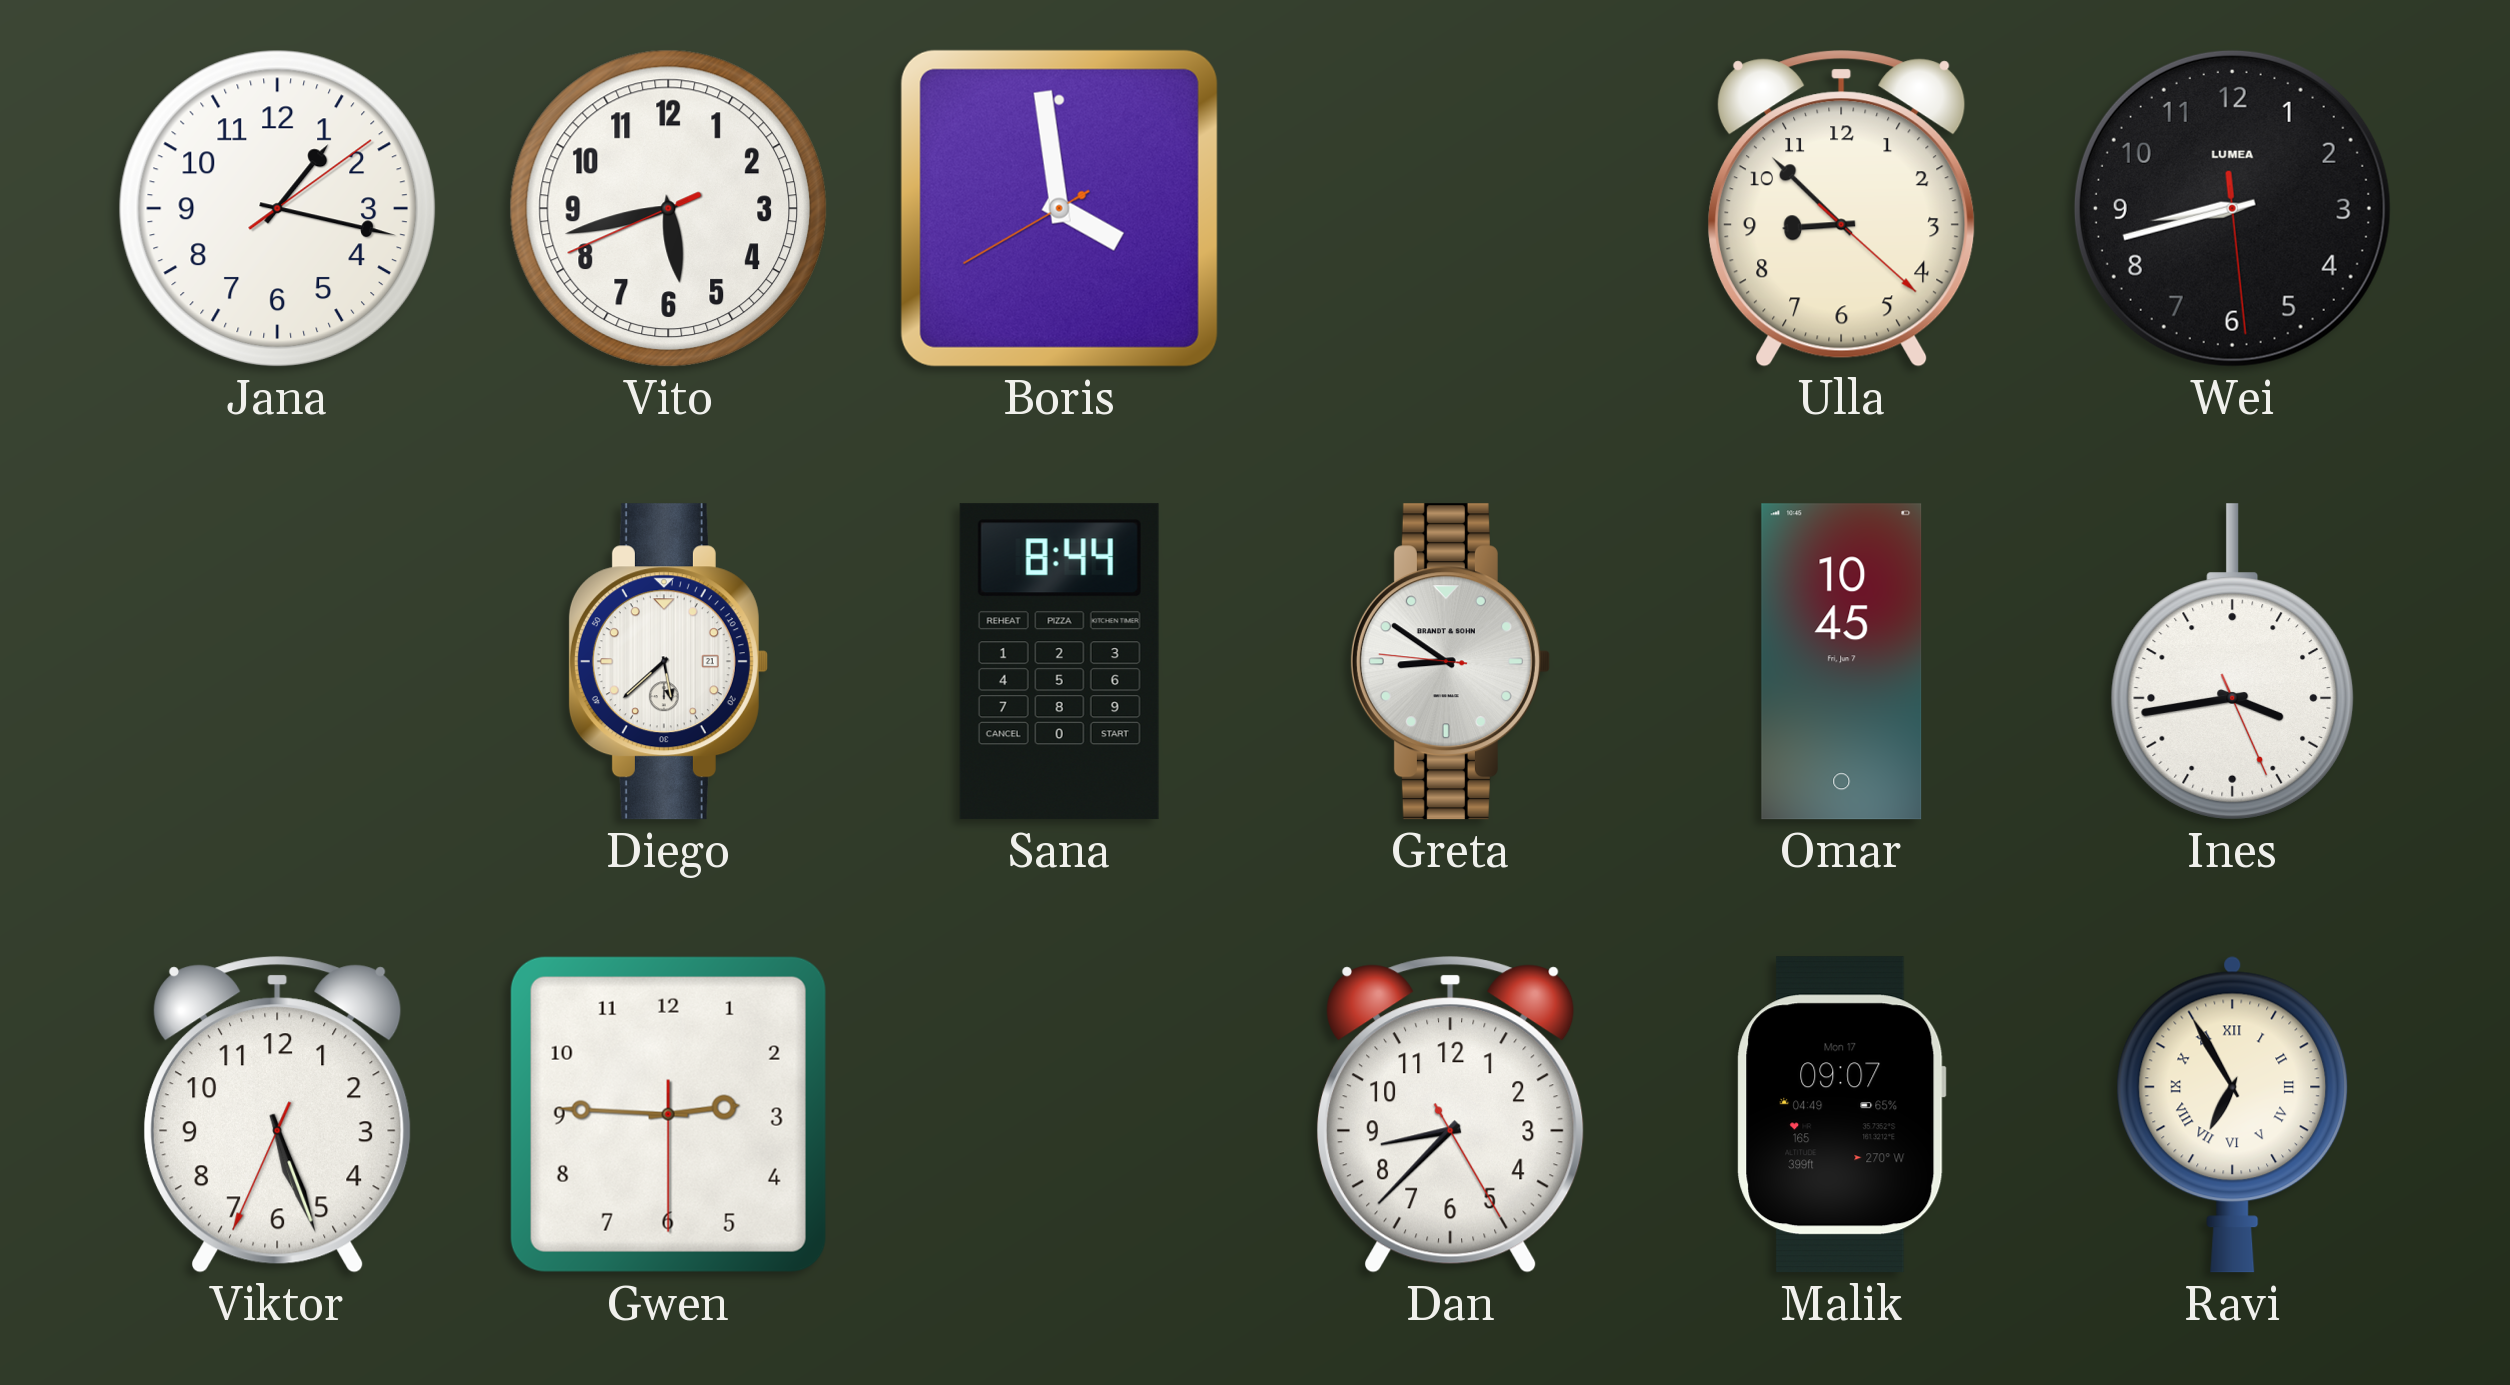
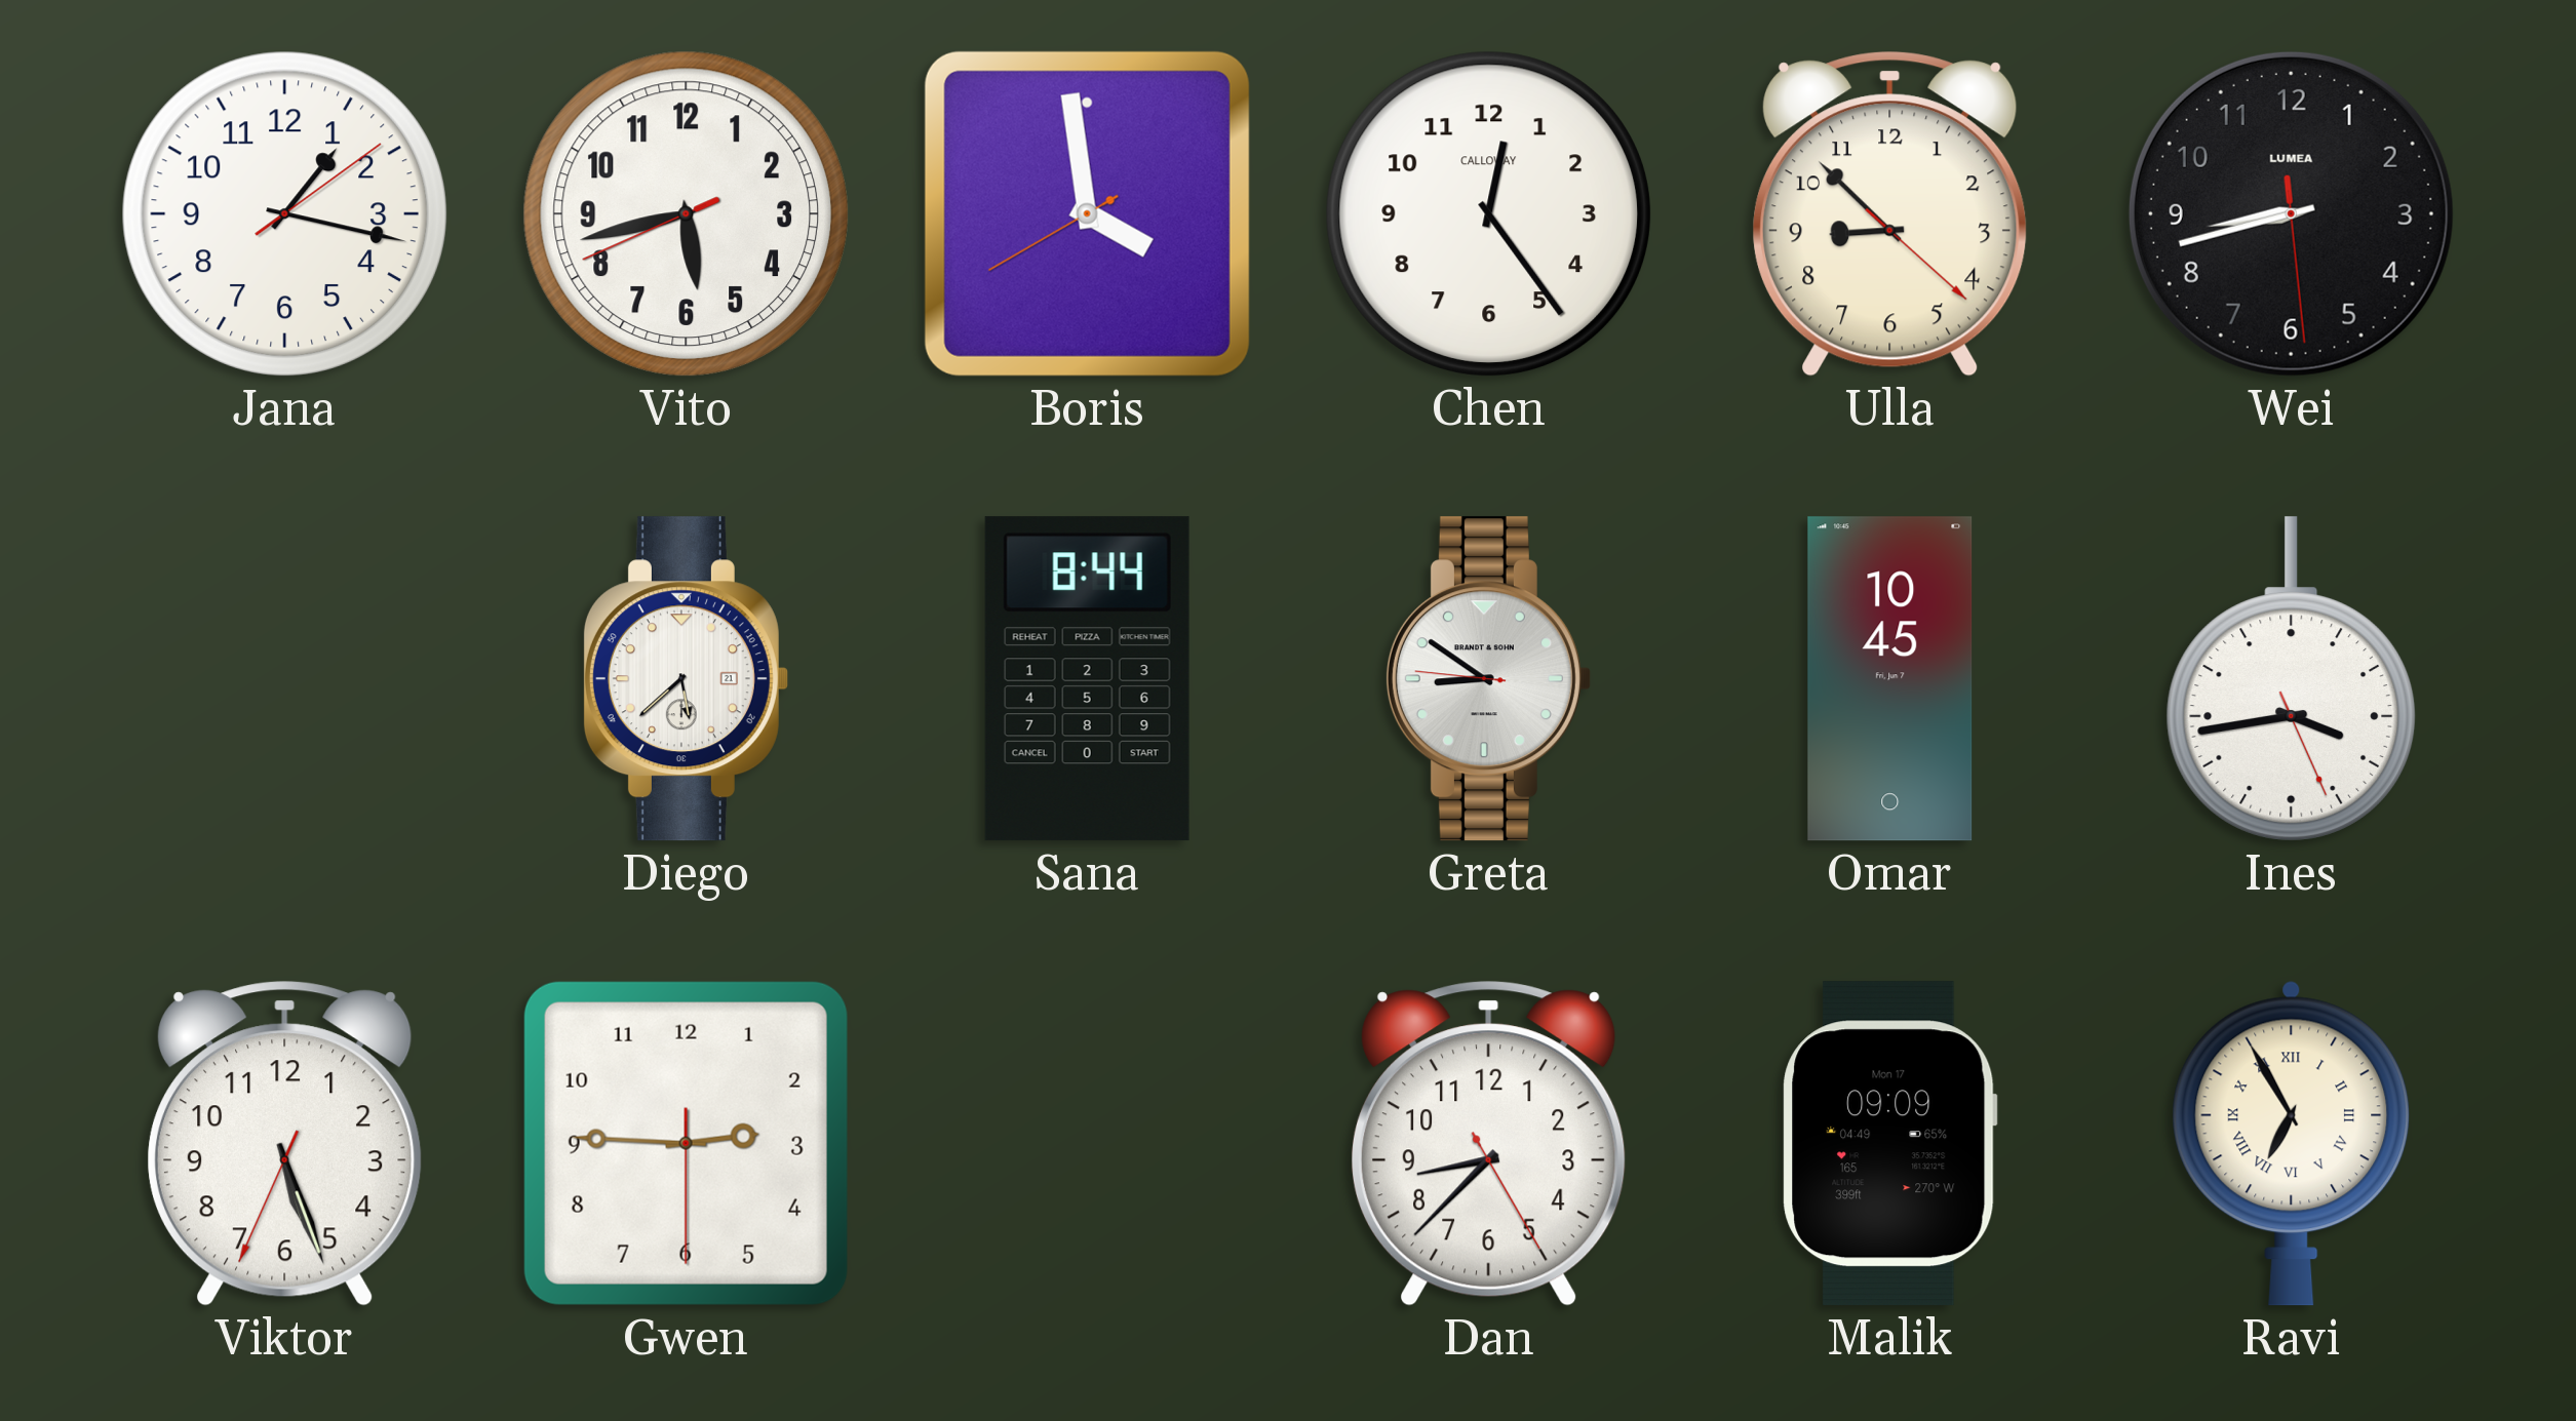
Chen: none -> 12:24
Malik: 09:07 -> 09:09
